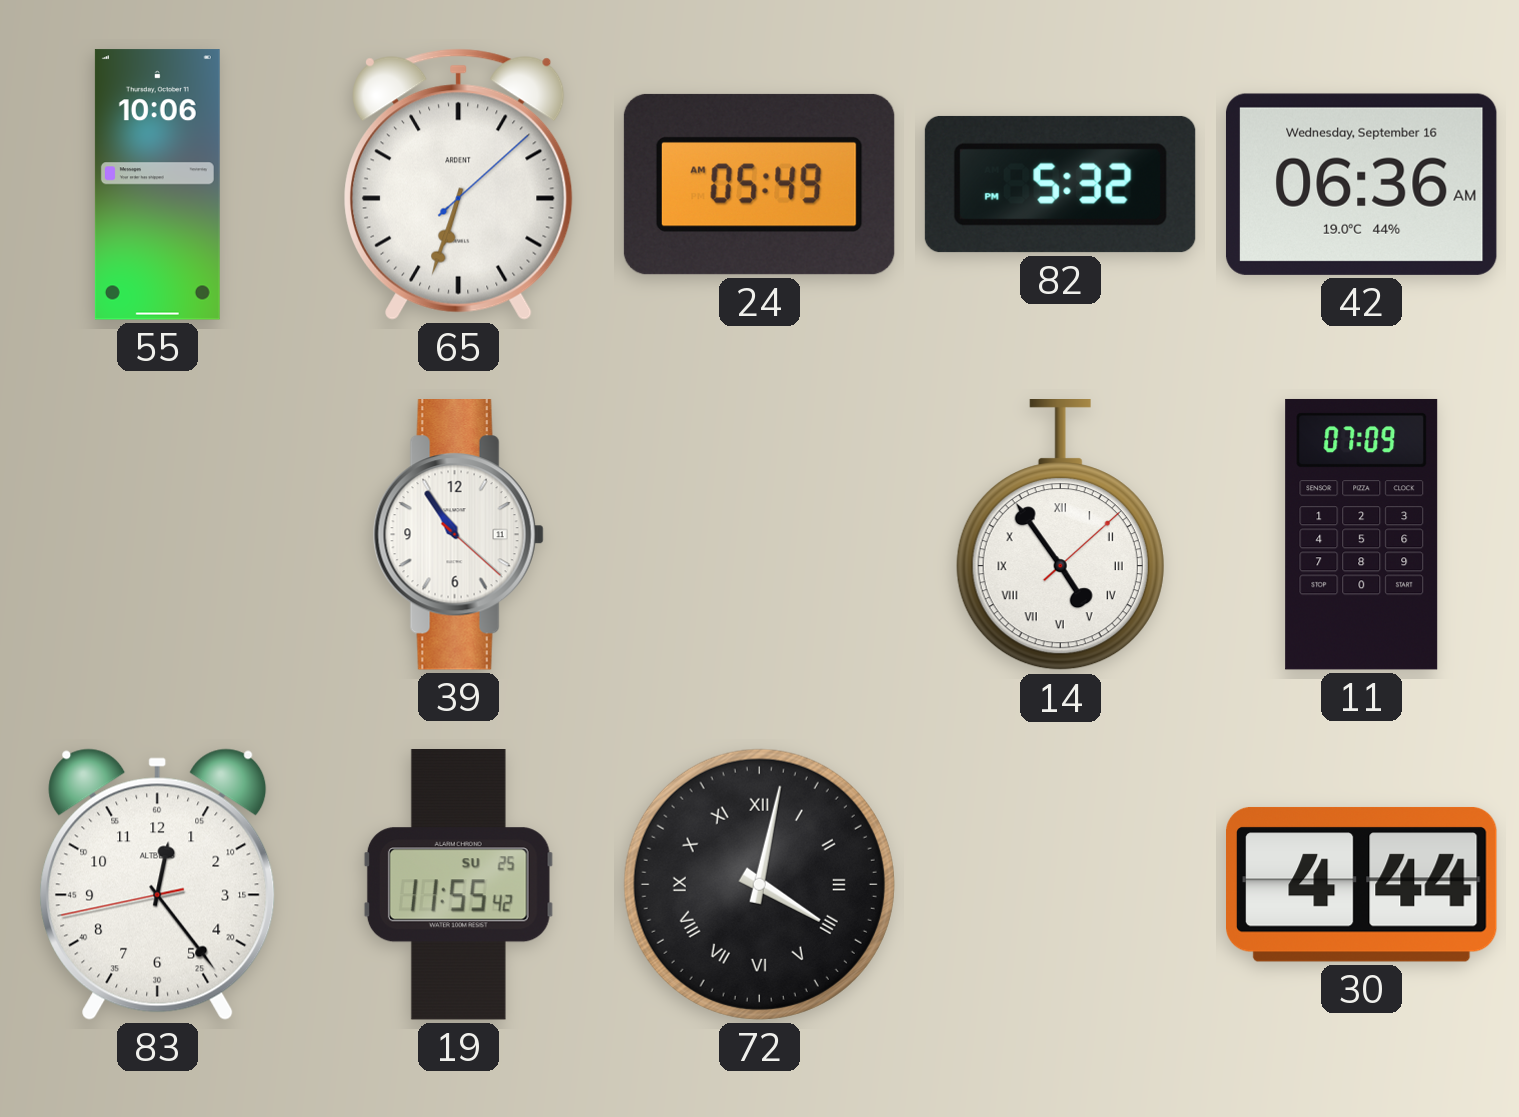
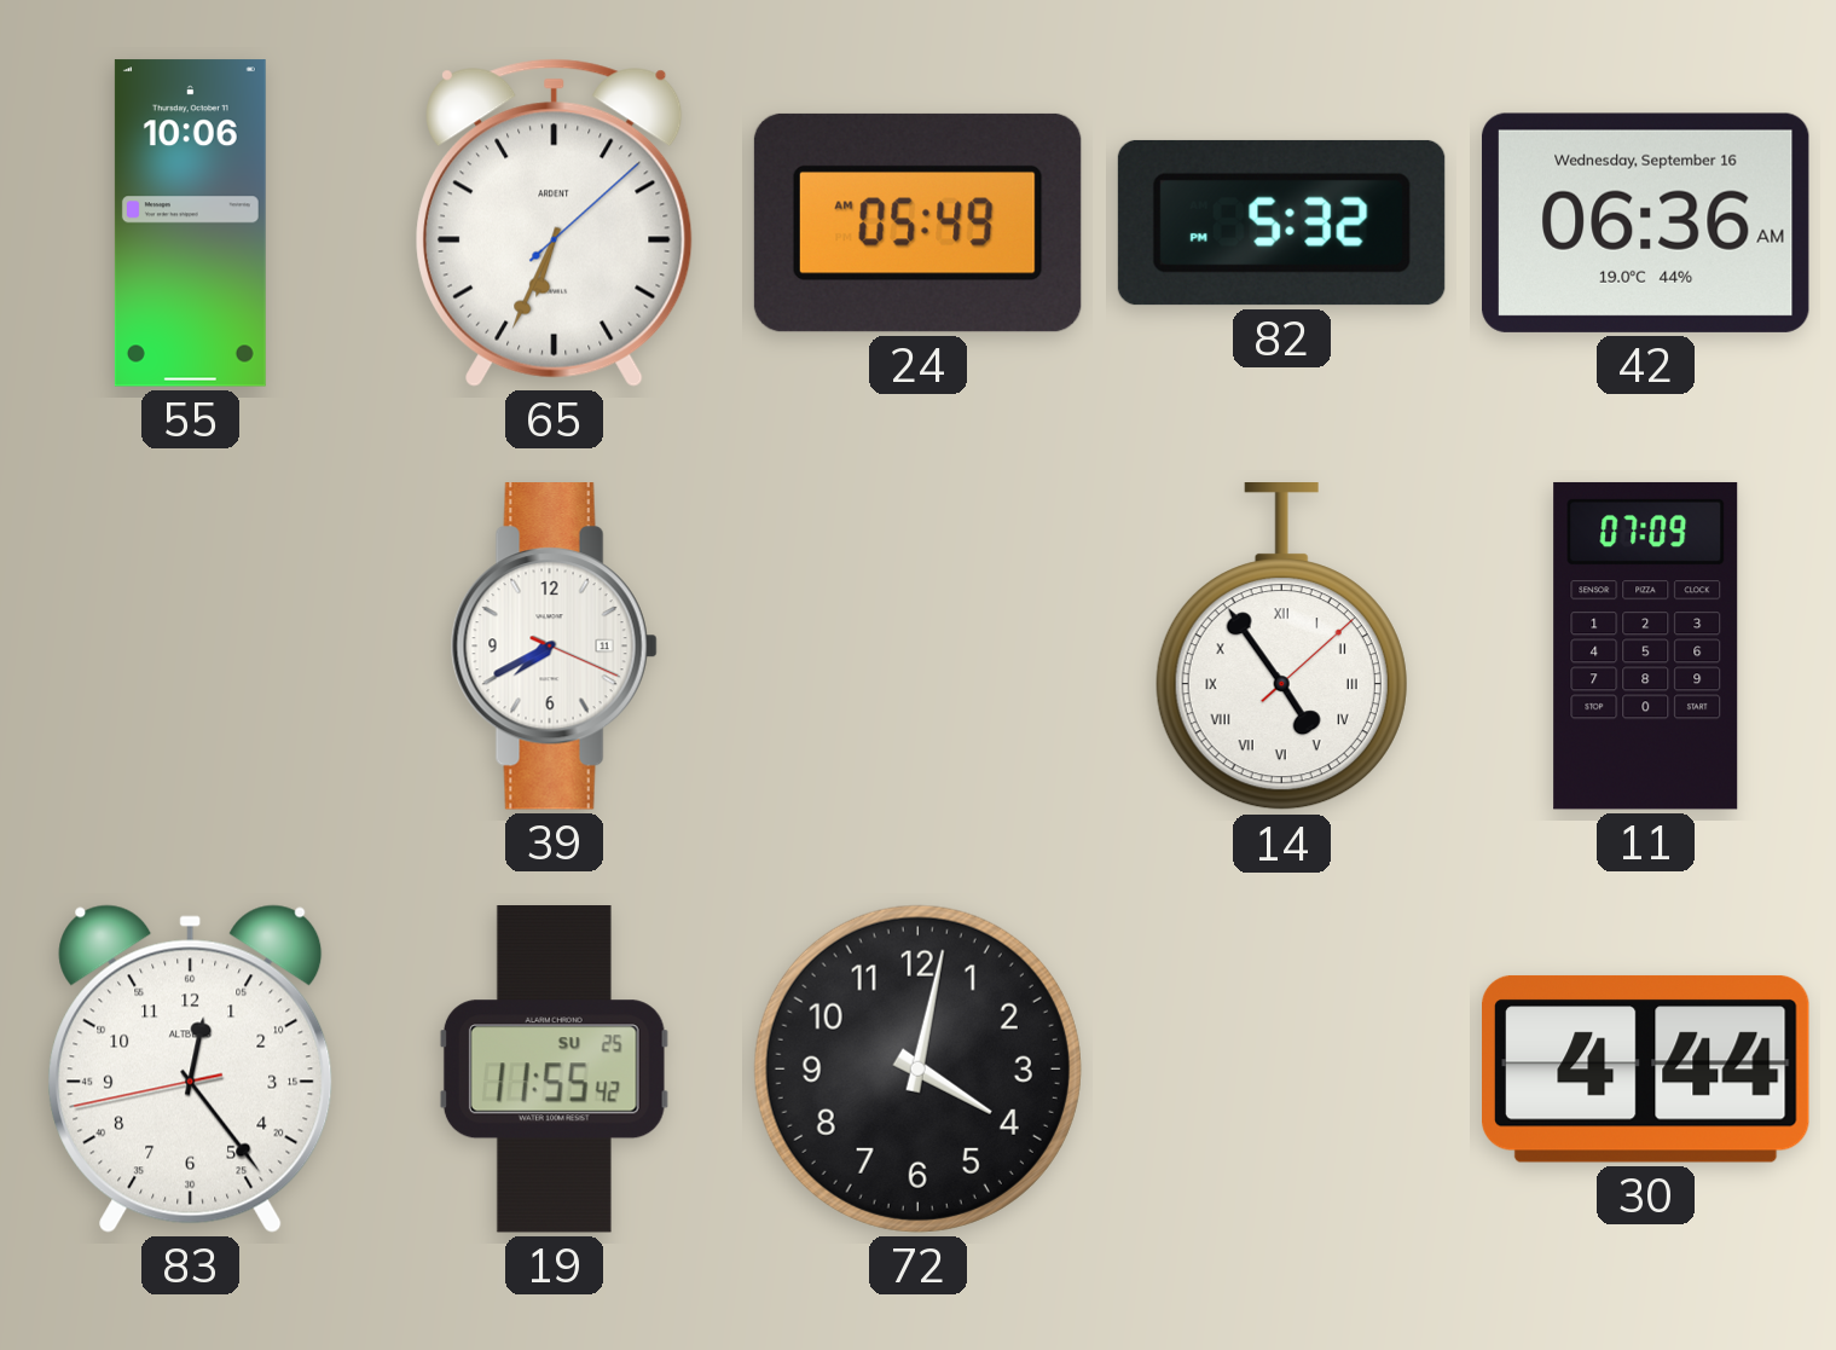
65: 6:33 -> 6:34
39: 10:54 -> 7:40
72 numerals: Roman -> Arabic
